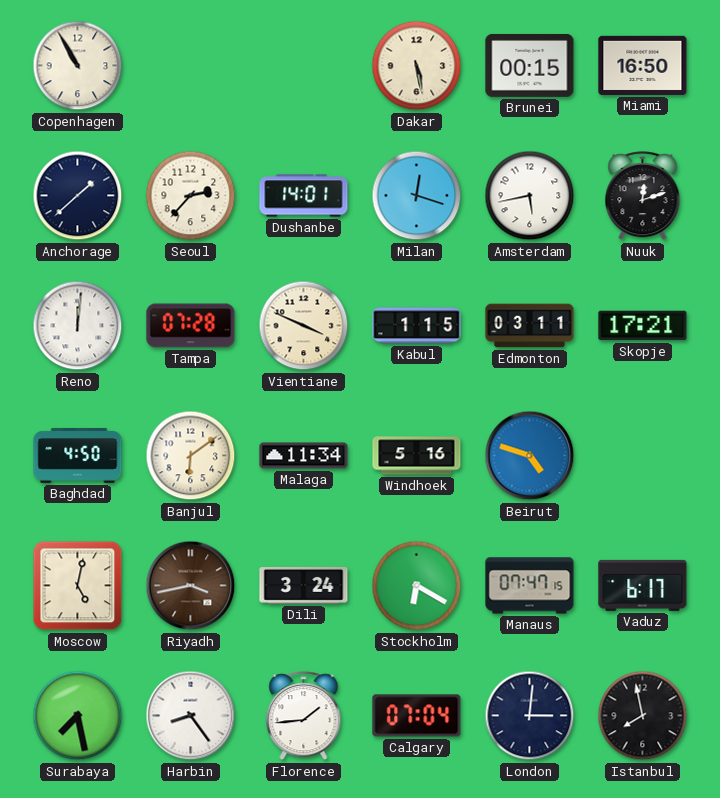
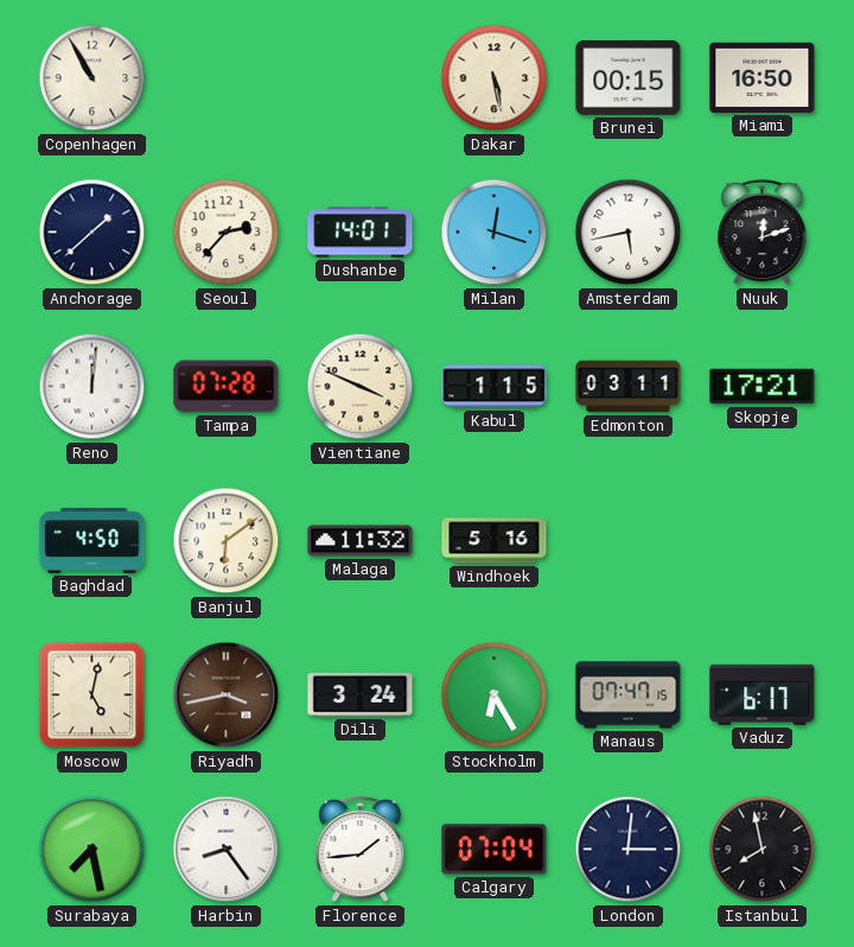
Malaga: 11:34 -> 11:32
Beirut: 4:48 -> none
Stockholm: 6:20 -> 6:25
